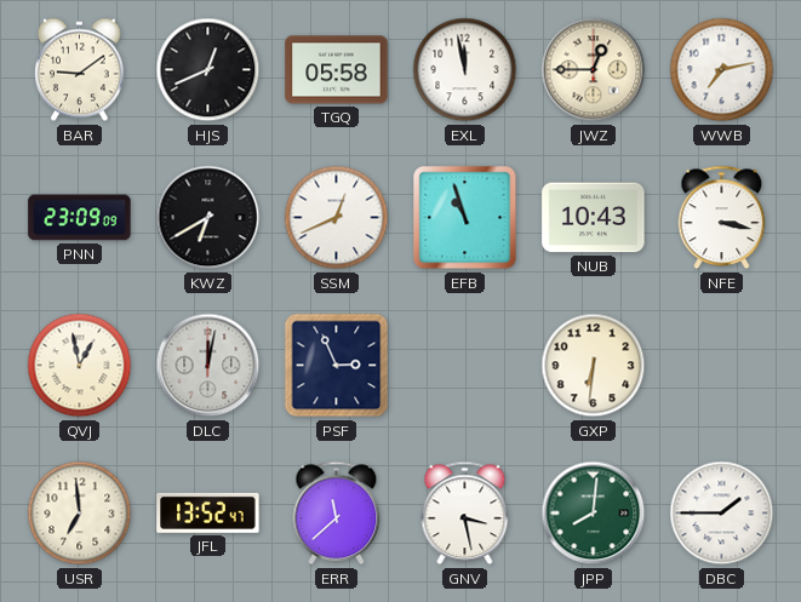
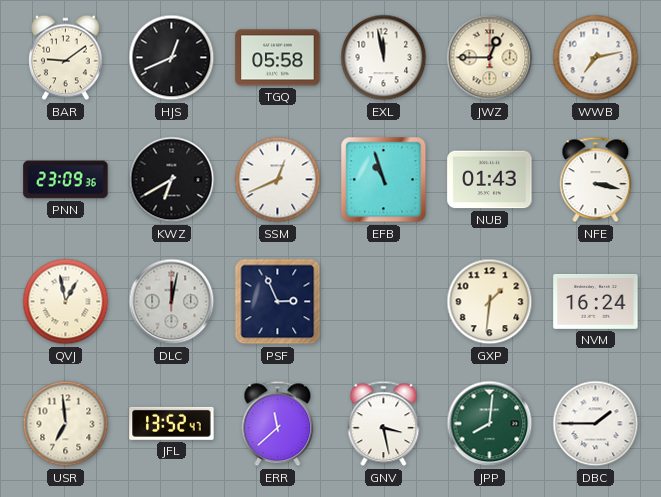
PNN: 23:09:09 -> 23:09:36
NUB: 10:43 -> 01:43
GXP: 6:31 -> 1:31
NVM: none -> 16:24
